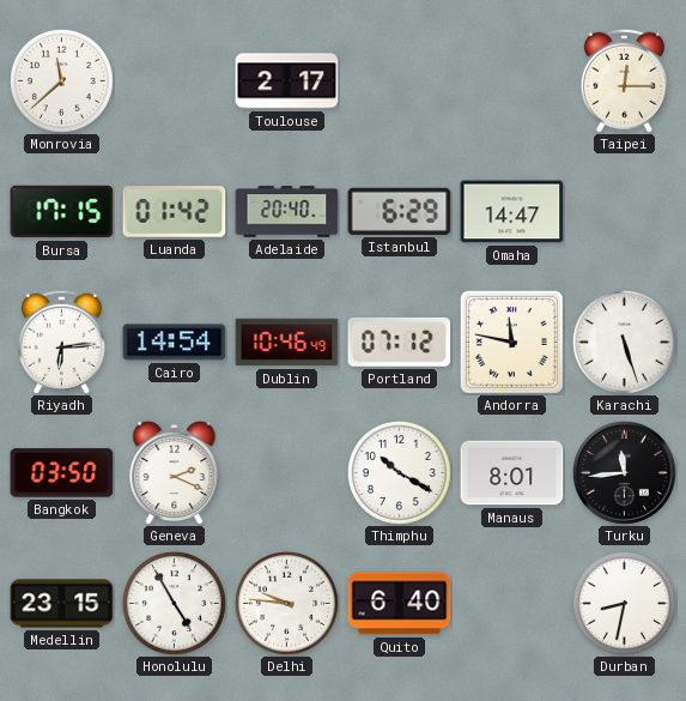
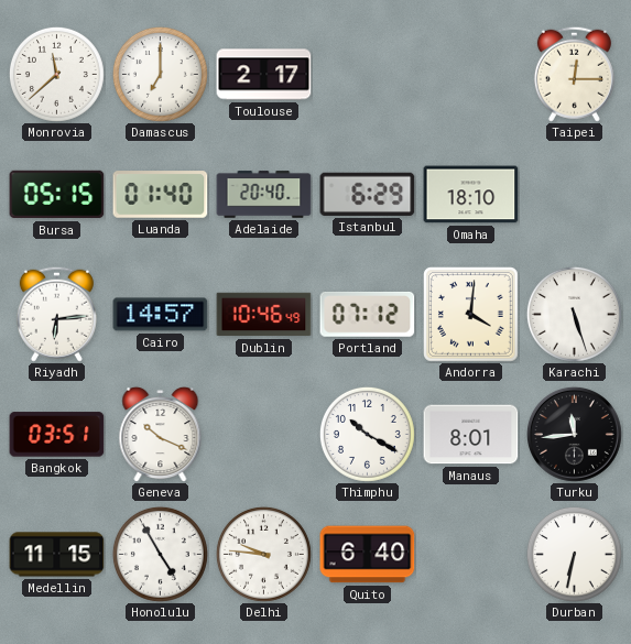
Damascus: none -> 7:00
Bursa: 17:15 -> 05:15
Luanda: 01:42 -> 01:40
Omaha: 14:47 -> 18:10
Cairo: 14:54 -> 14:57
Andorra: 11:47 -> 4:01
Bangkok: 03:50 -> 03:51
Geneva: 2:19 -> 10:19
Medellin: 23:15 -> 11:15
Durban: 8:32 -> 6:32
